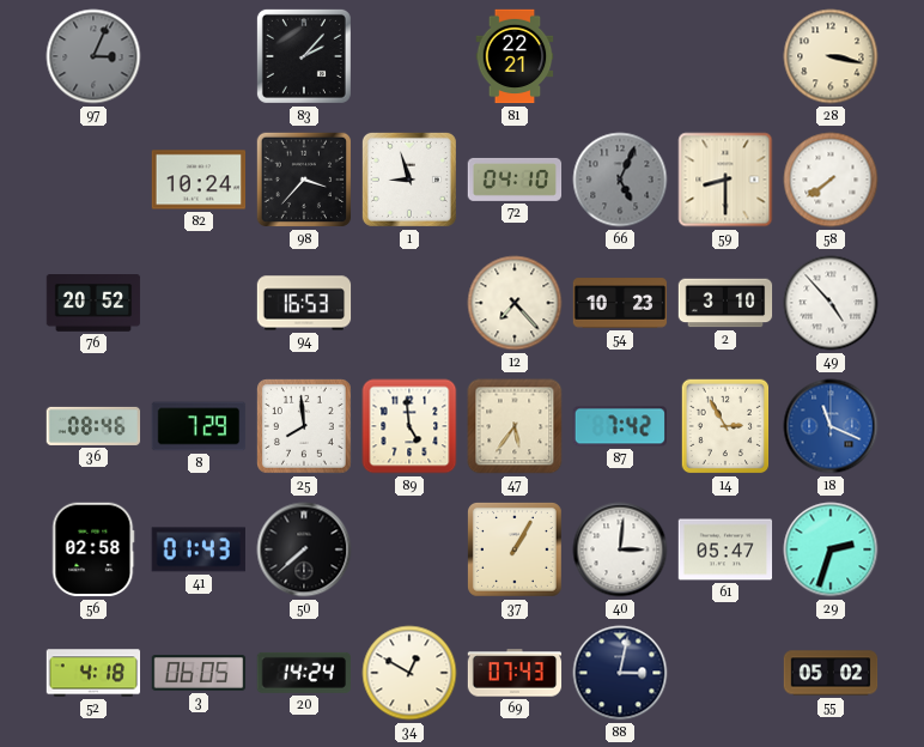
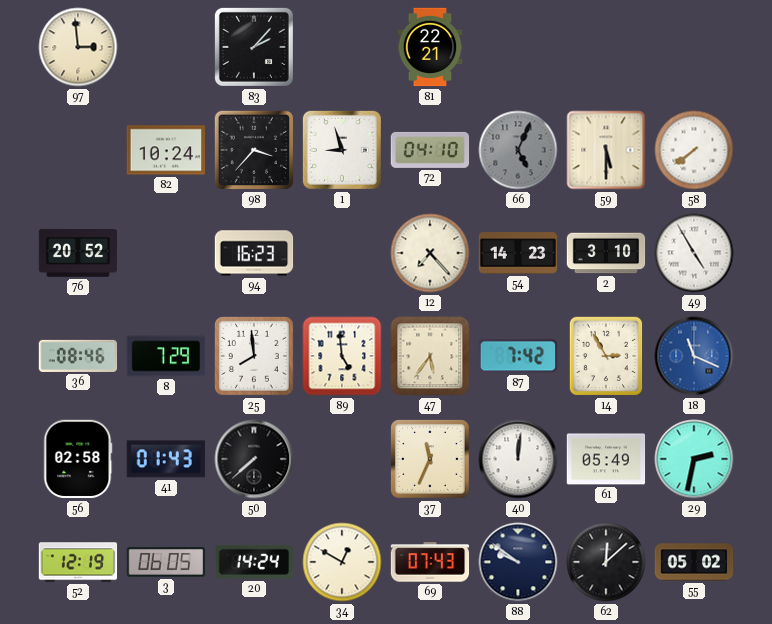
97: 3:04 -> 2:59
97 dial: grey -> cream
28: 3:17 -> none
59: 8:30 -> 5:30
94: 16:53 -> 16:23
54: 10:23 -> 14:23
49: 4:53 -> 4:55
37: 1:05 -> 11:34
40: 3:01 -> 12:01
61: 05:47 -> 05:49
29: 2:33 -> 2:32
52: 4:18 -> 12:19
88: 3:02 -> 9:51
62: none -> 12:08
